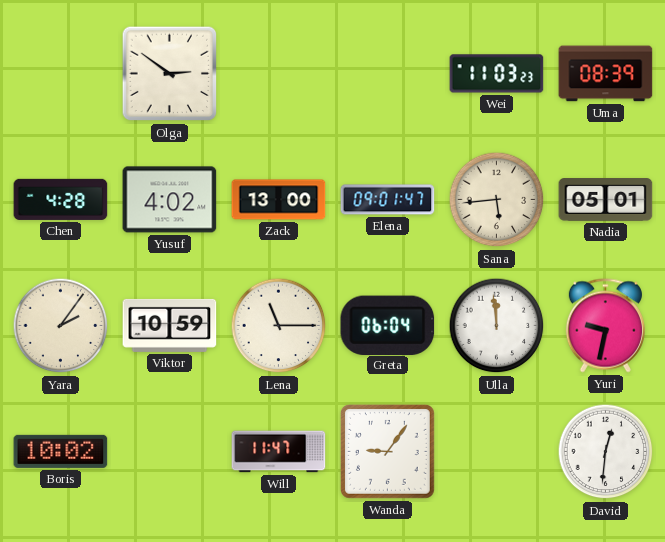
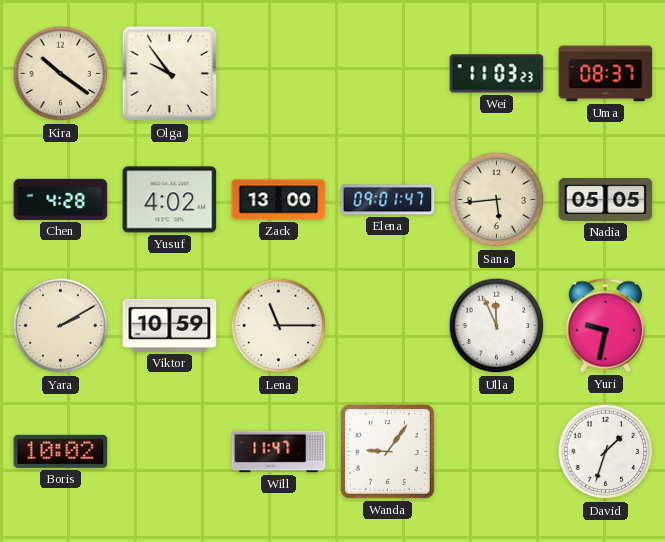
Kira: none -> 10:21
Olga: 2:51 -> 9:54
Uma: 08:39 -> 08:37
Nadia: 05:01 -> 05:05
Yara: 2:06 -> 2:10
Greta: 06:04 -> none
Ulla: 11:59 -> 11:56
David: 12:31 -> 1:33
